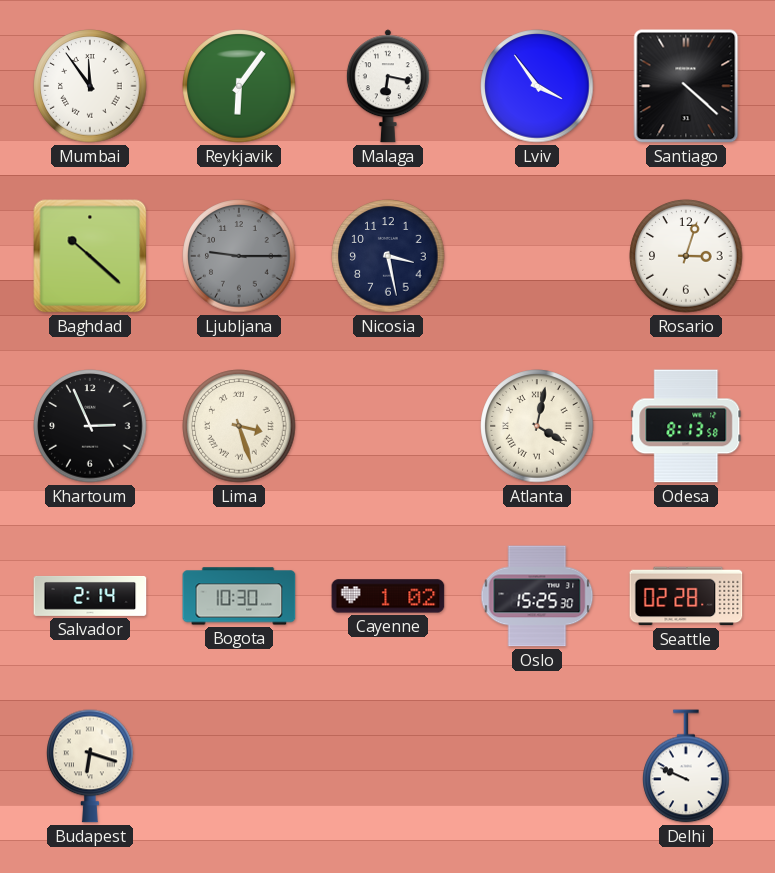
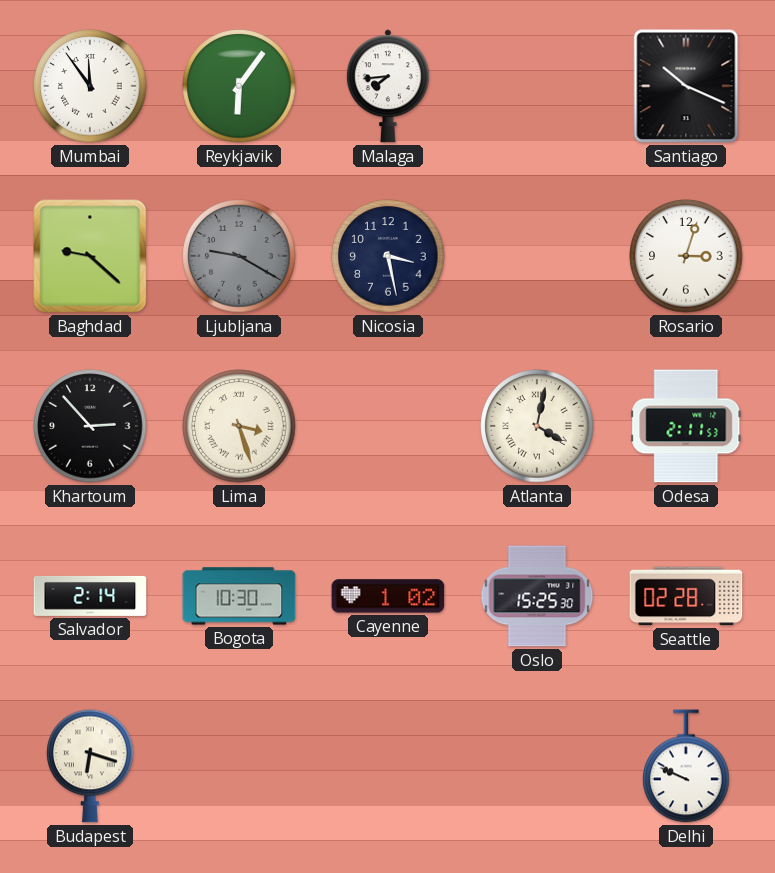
Malaga: 6:17 -> 7:44
Lviv: 3:54 -> none
Santiago: 4:22 -> 10:19
Baghdad: 10:22 -> 9:22
Ljubljana: 9:15 -> 9:20
Khartoum: 2:56 -> 2:53
Odesa: 8:13 -> 2:11
